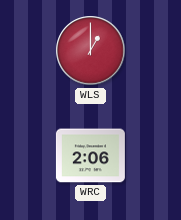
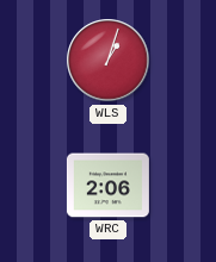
WLS: 1:00 -> 1:03
